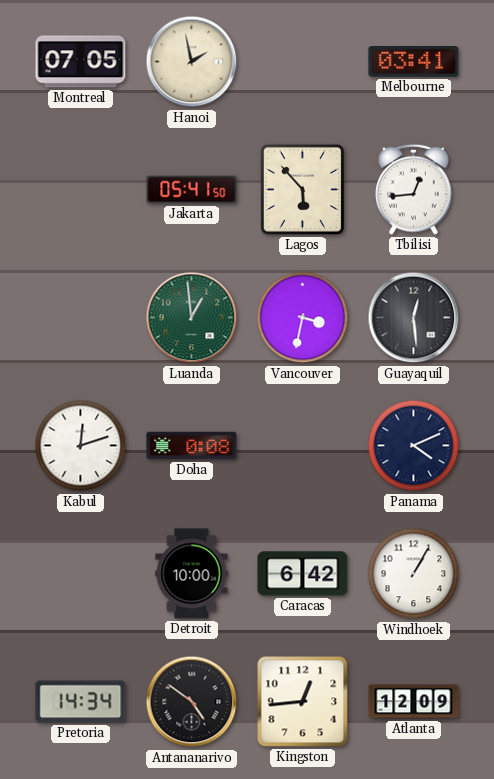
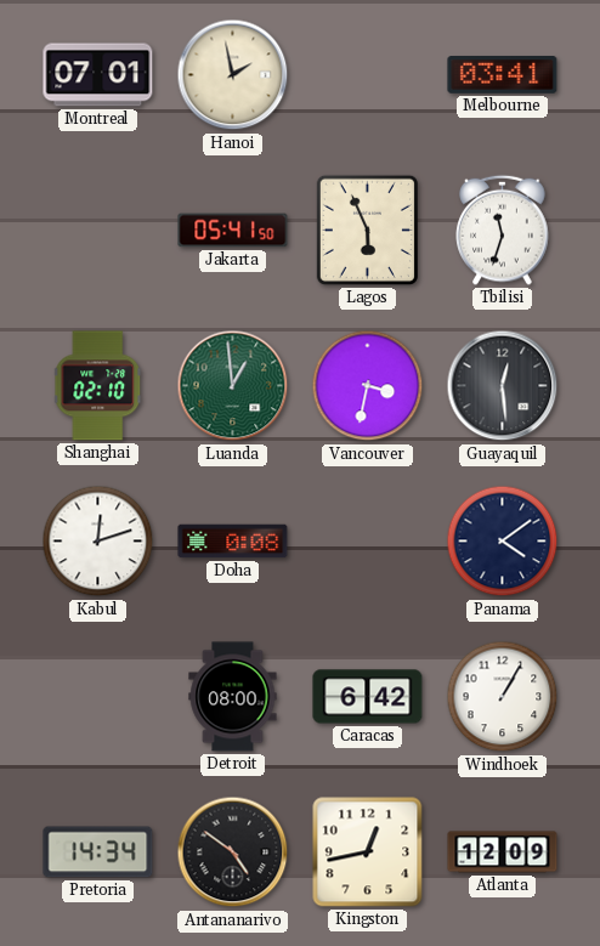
Montreal: 07:05 -> 07:01
Lagos: 5:53 -> 5:56
Tbilisi: 12:44 -> 11:33
Shanghai: none -> 02:10
Panama: 4:11 -> 4:09
Detroit: 10:00 -> 08:00
Kingston: 12:44 -> 12:43
